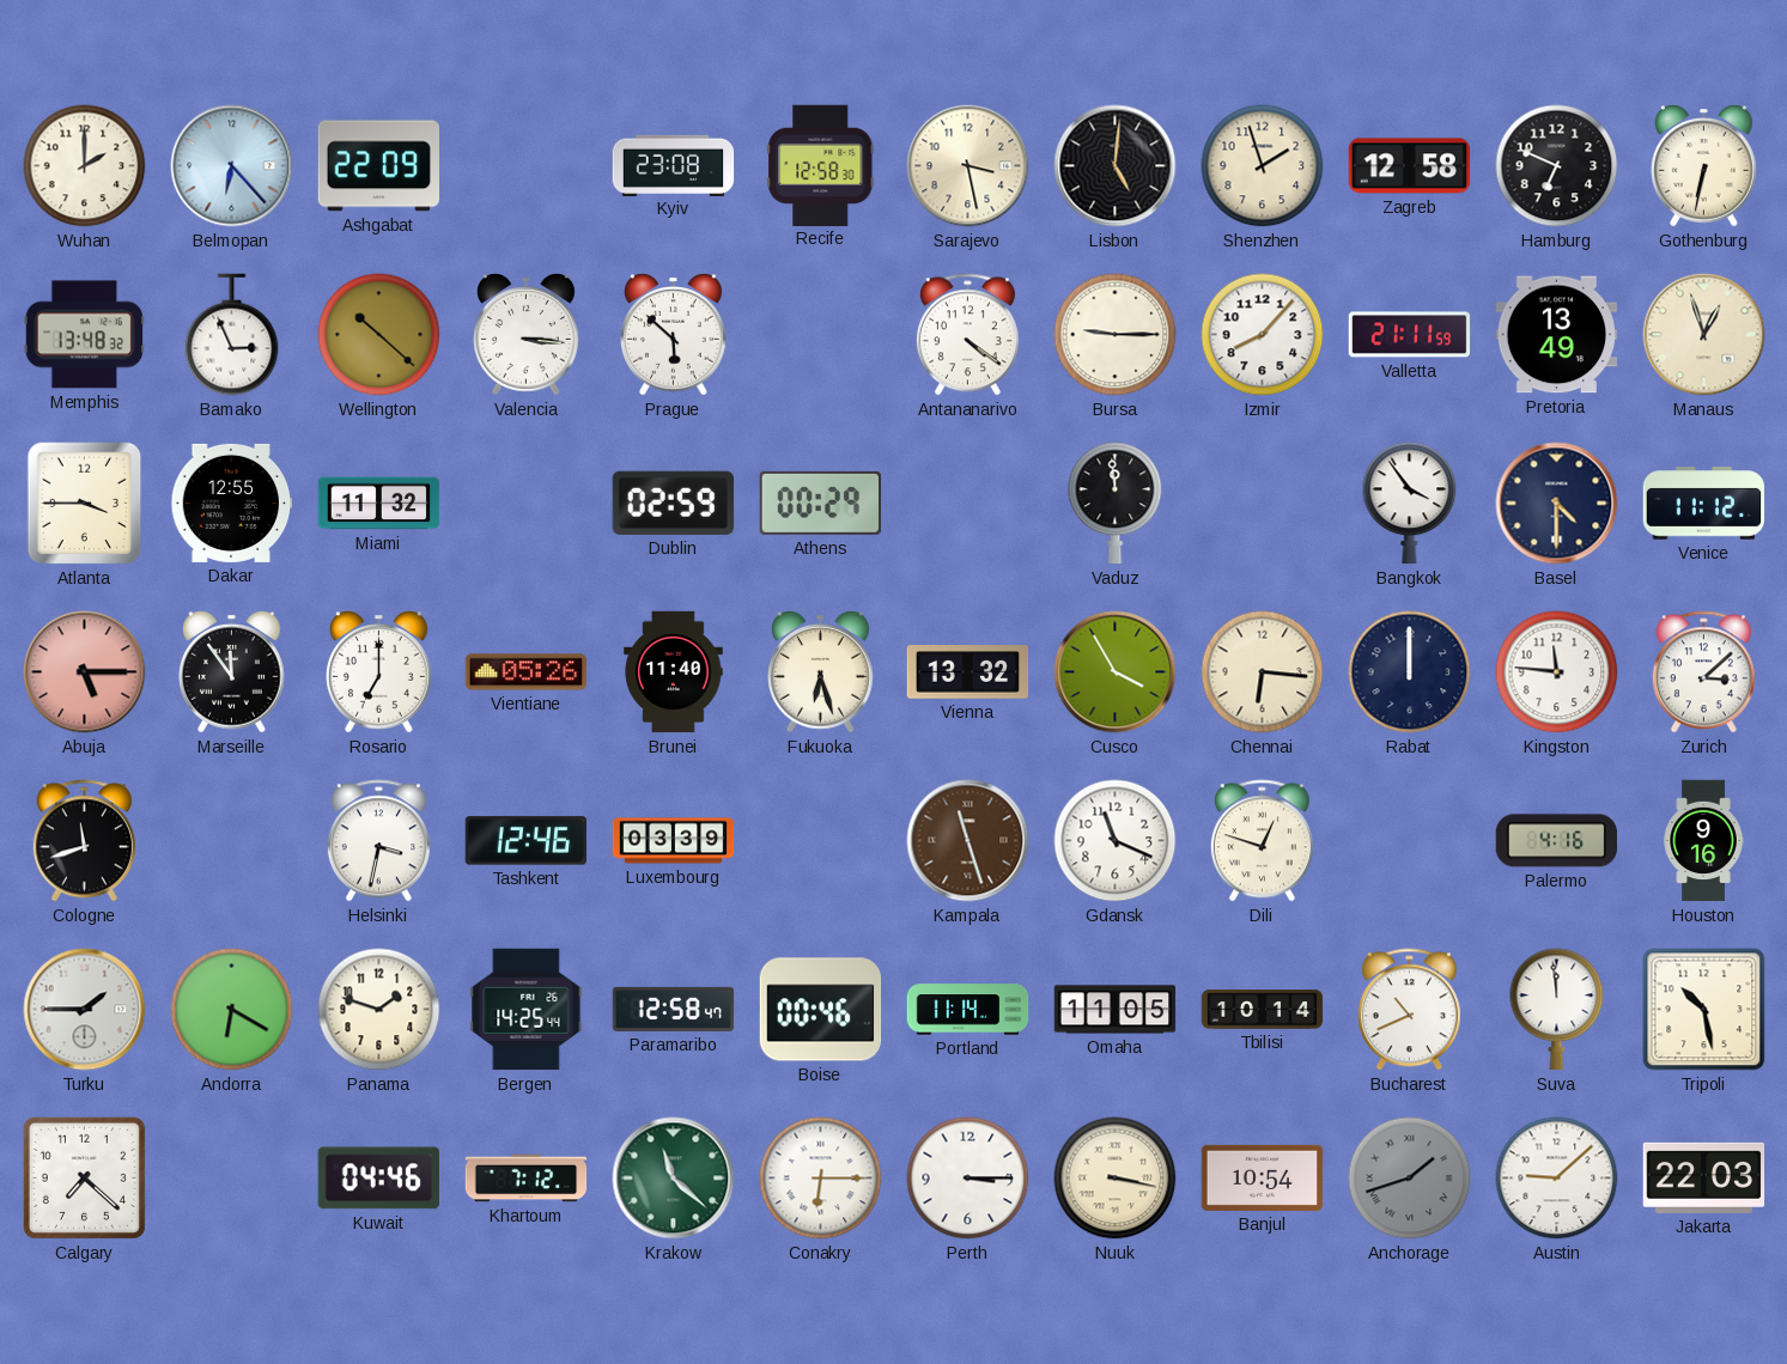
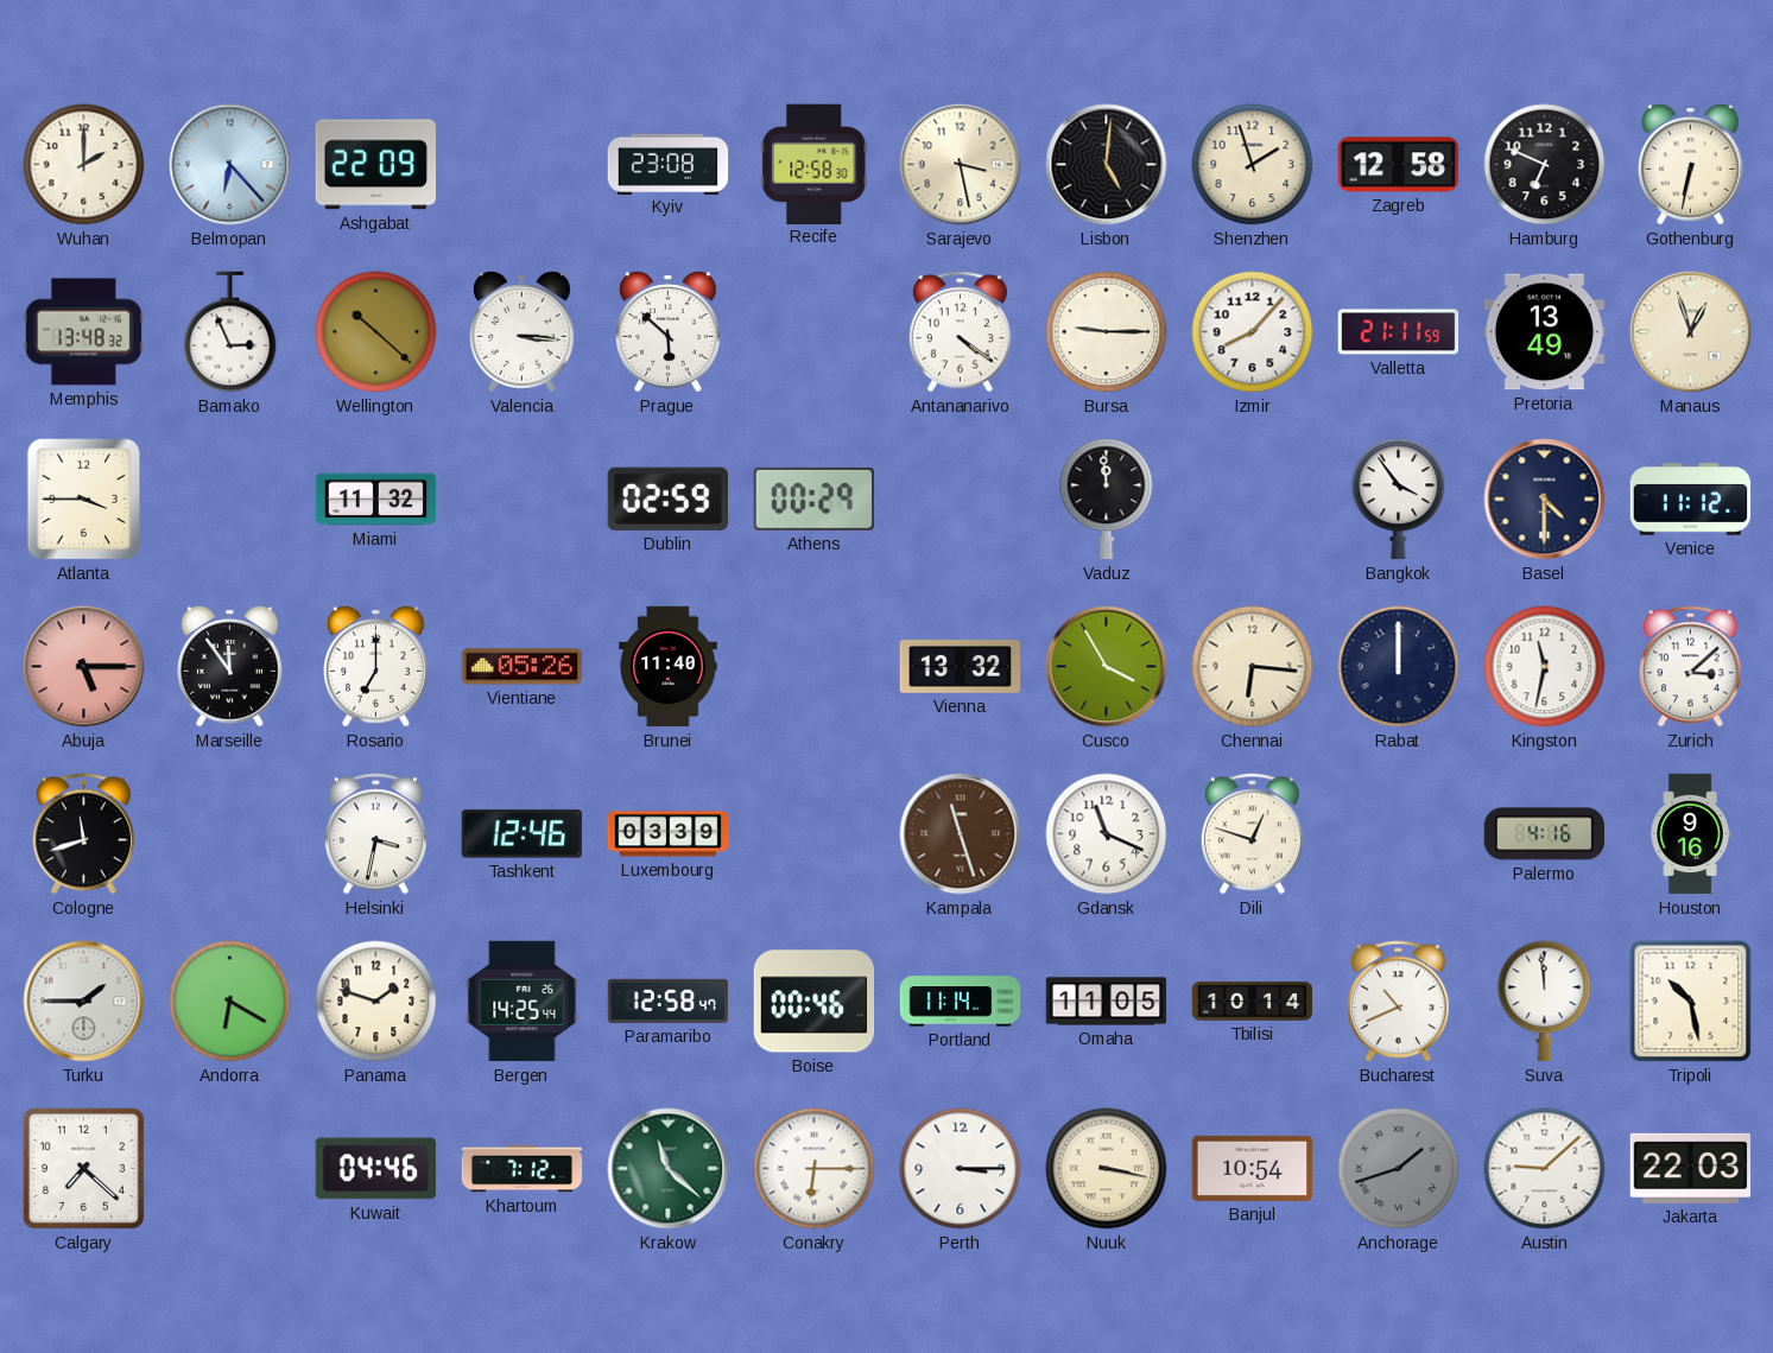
Dakar: 12:55 -> none
Fukuoka: 6:27 -> none
Kingston: 11:46 -> 11:32
